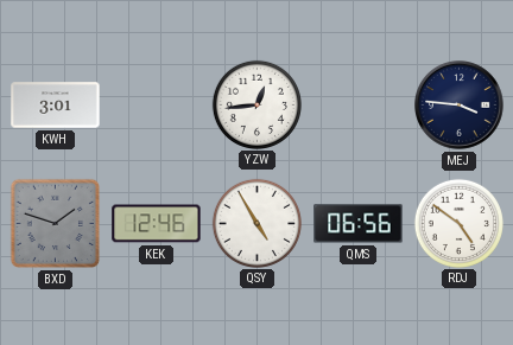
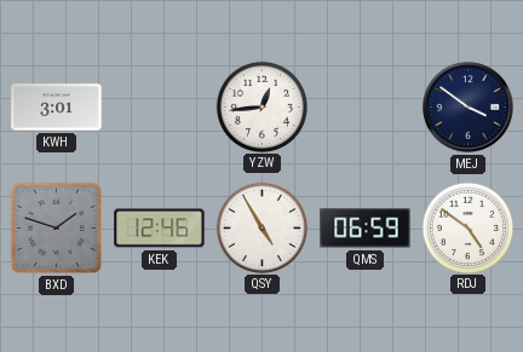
MEJ: 3:46 -> 3:51
QMS: 06:56 -> 06:59
